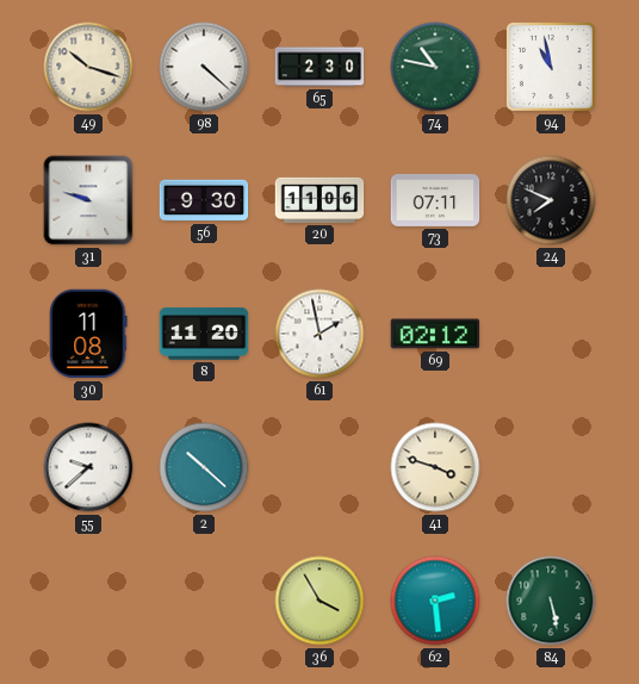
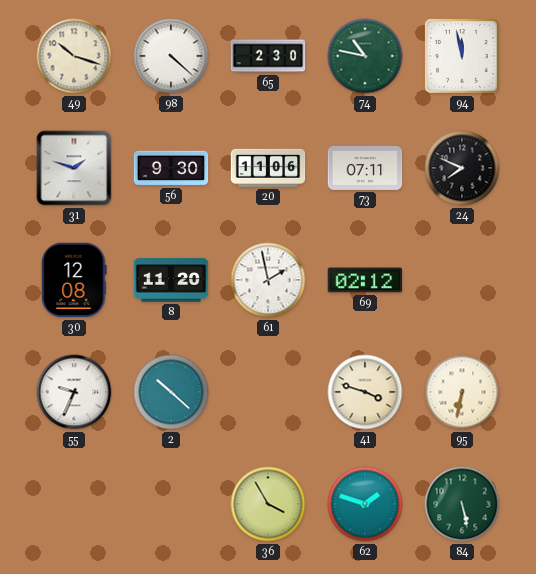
94: 10:58 -> 11:58
31: 9:48 -> 1:48
30: 11:08 -> 12:08
55: 9:38 -> 9:34
95: none -> 6:32
62: 2:29 -> 1:48
